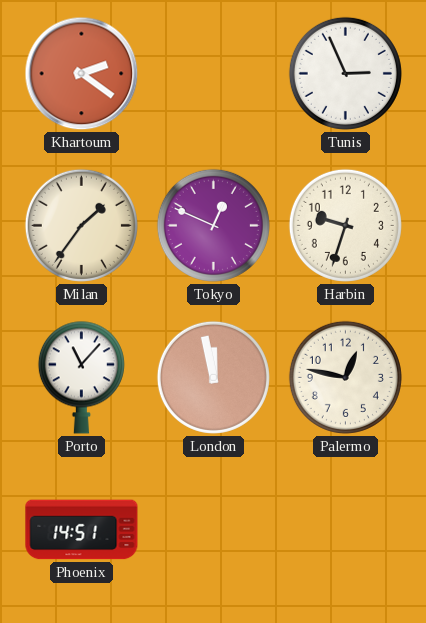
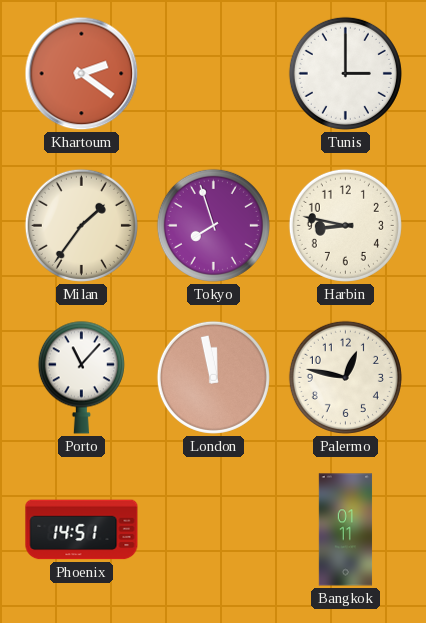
Tunis: 2:56 -> 3:00
Tokyo: 12:49 -> 7:57
Harbin: 9:33 -> 8:47
Bangkok: none -> 01:11
